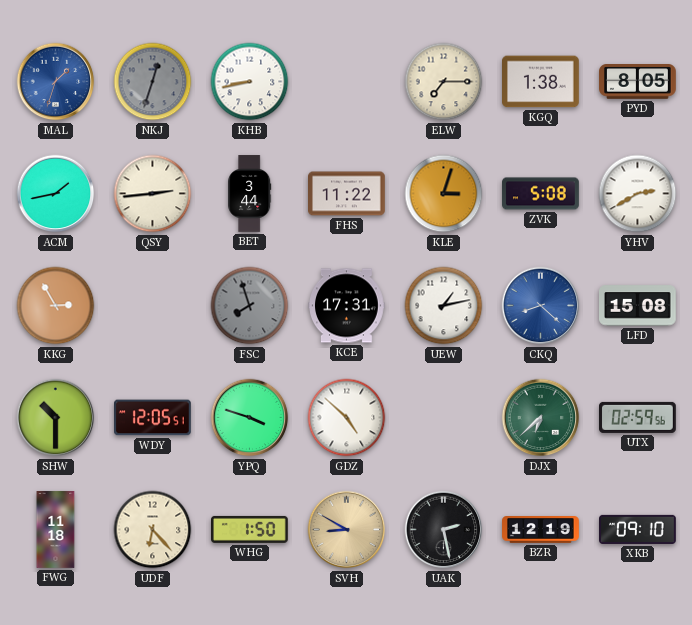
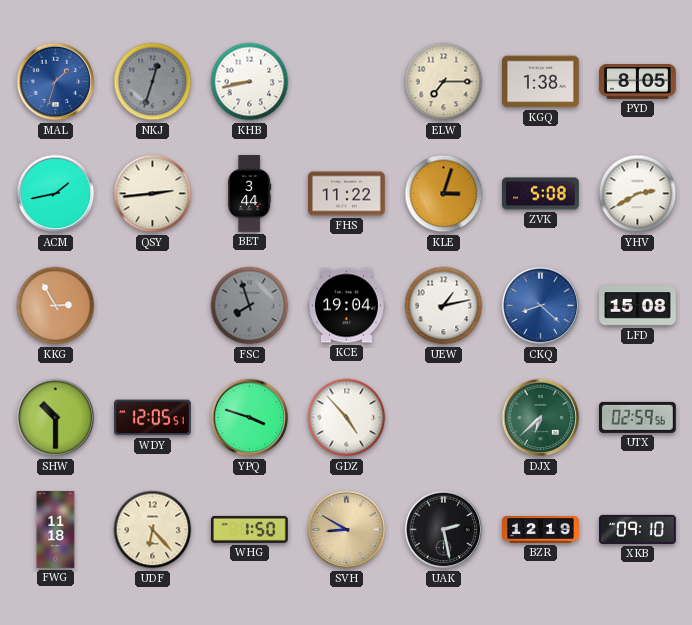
KCE: 17:31 -> 19:04
GDZ: 4:52 -> 4:53
